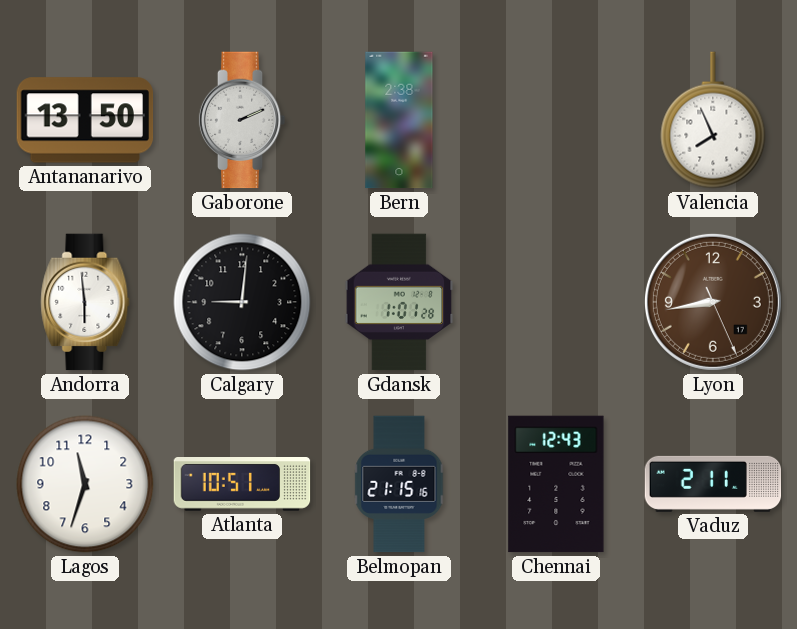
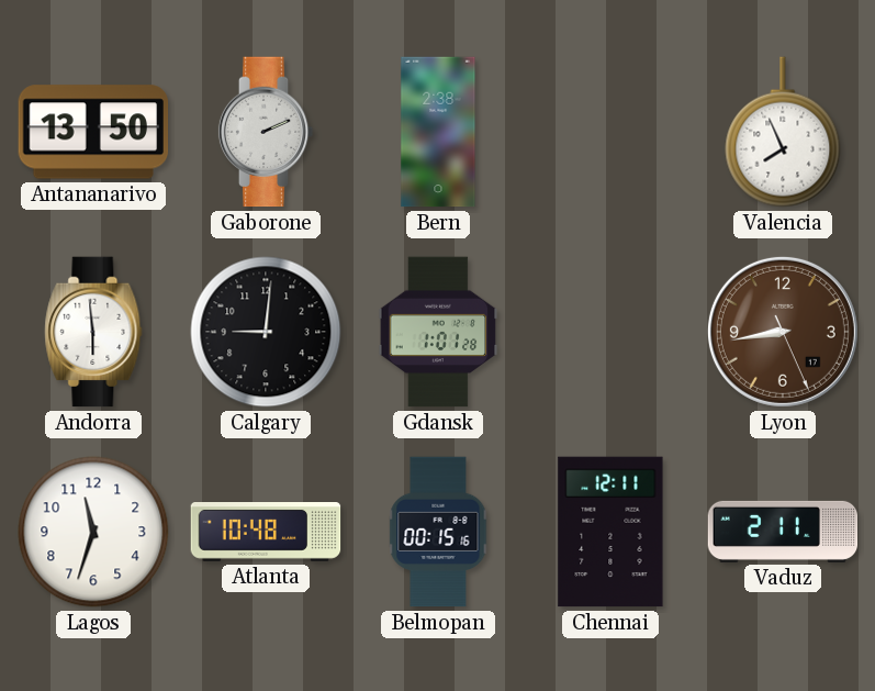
Atlanta: 10:51 -> 10:48
Belmopan: 21:15 -> 00:15
Chennai: 12:43 -> 12:11
